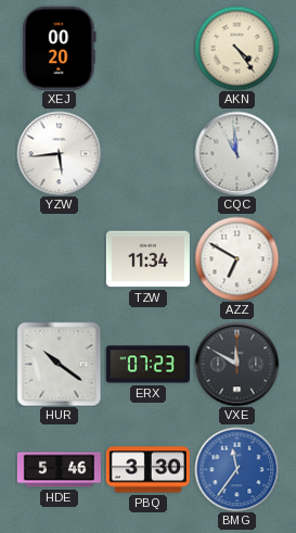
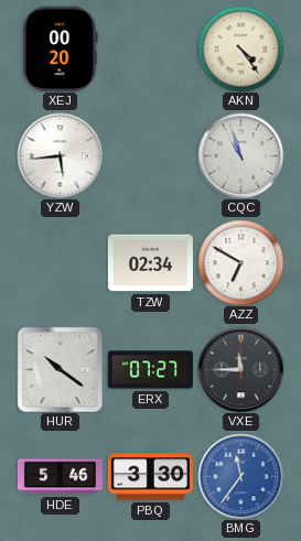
CQC: 10:59 -> 10:57
TZW: 11:34 -> 02:34
ERX: 07:23 -> 07:27
VXE: 11:50 -> 11:45
